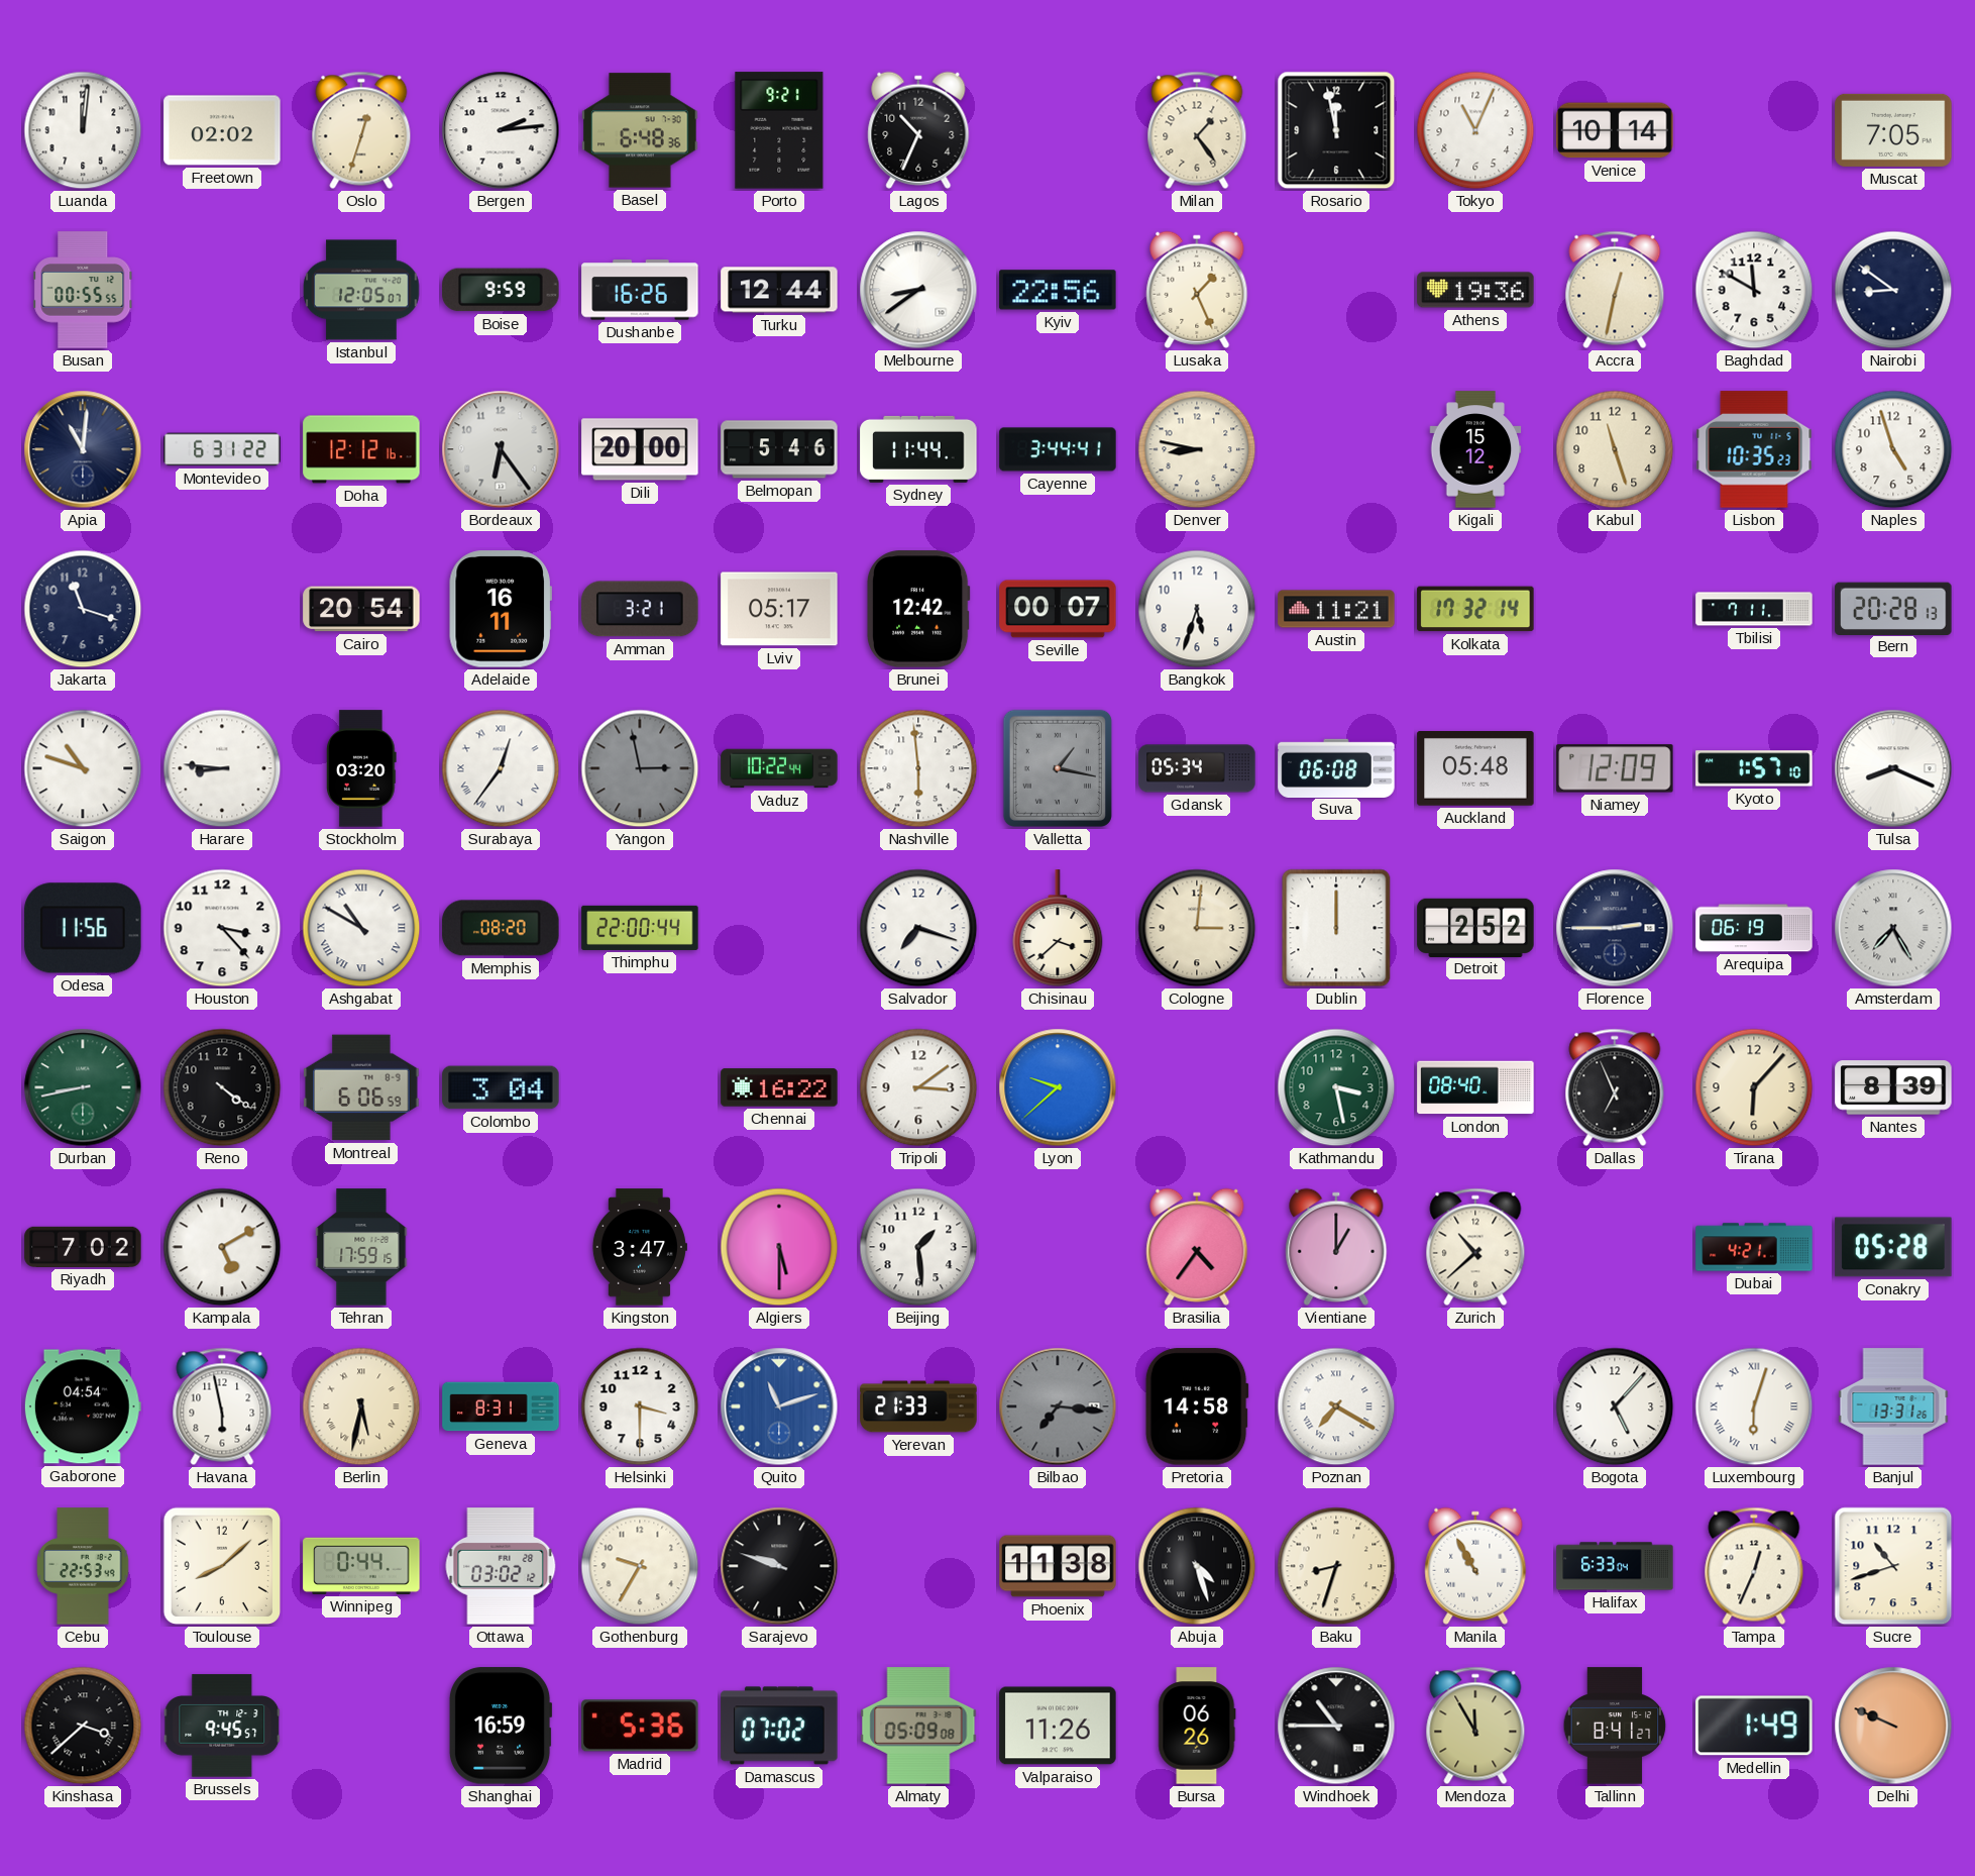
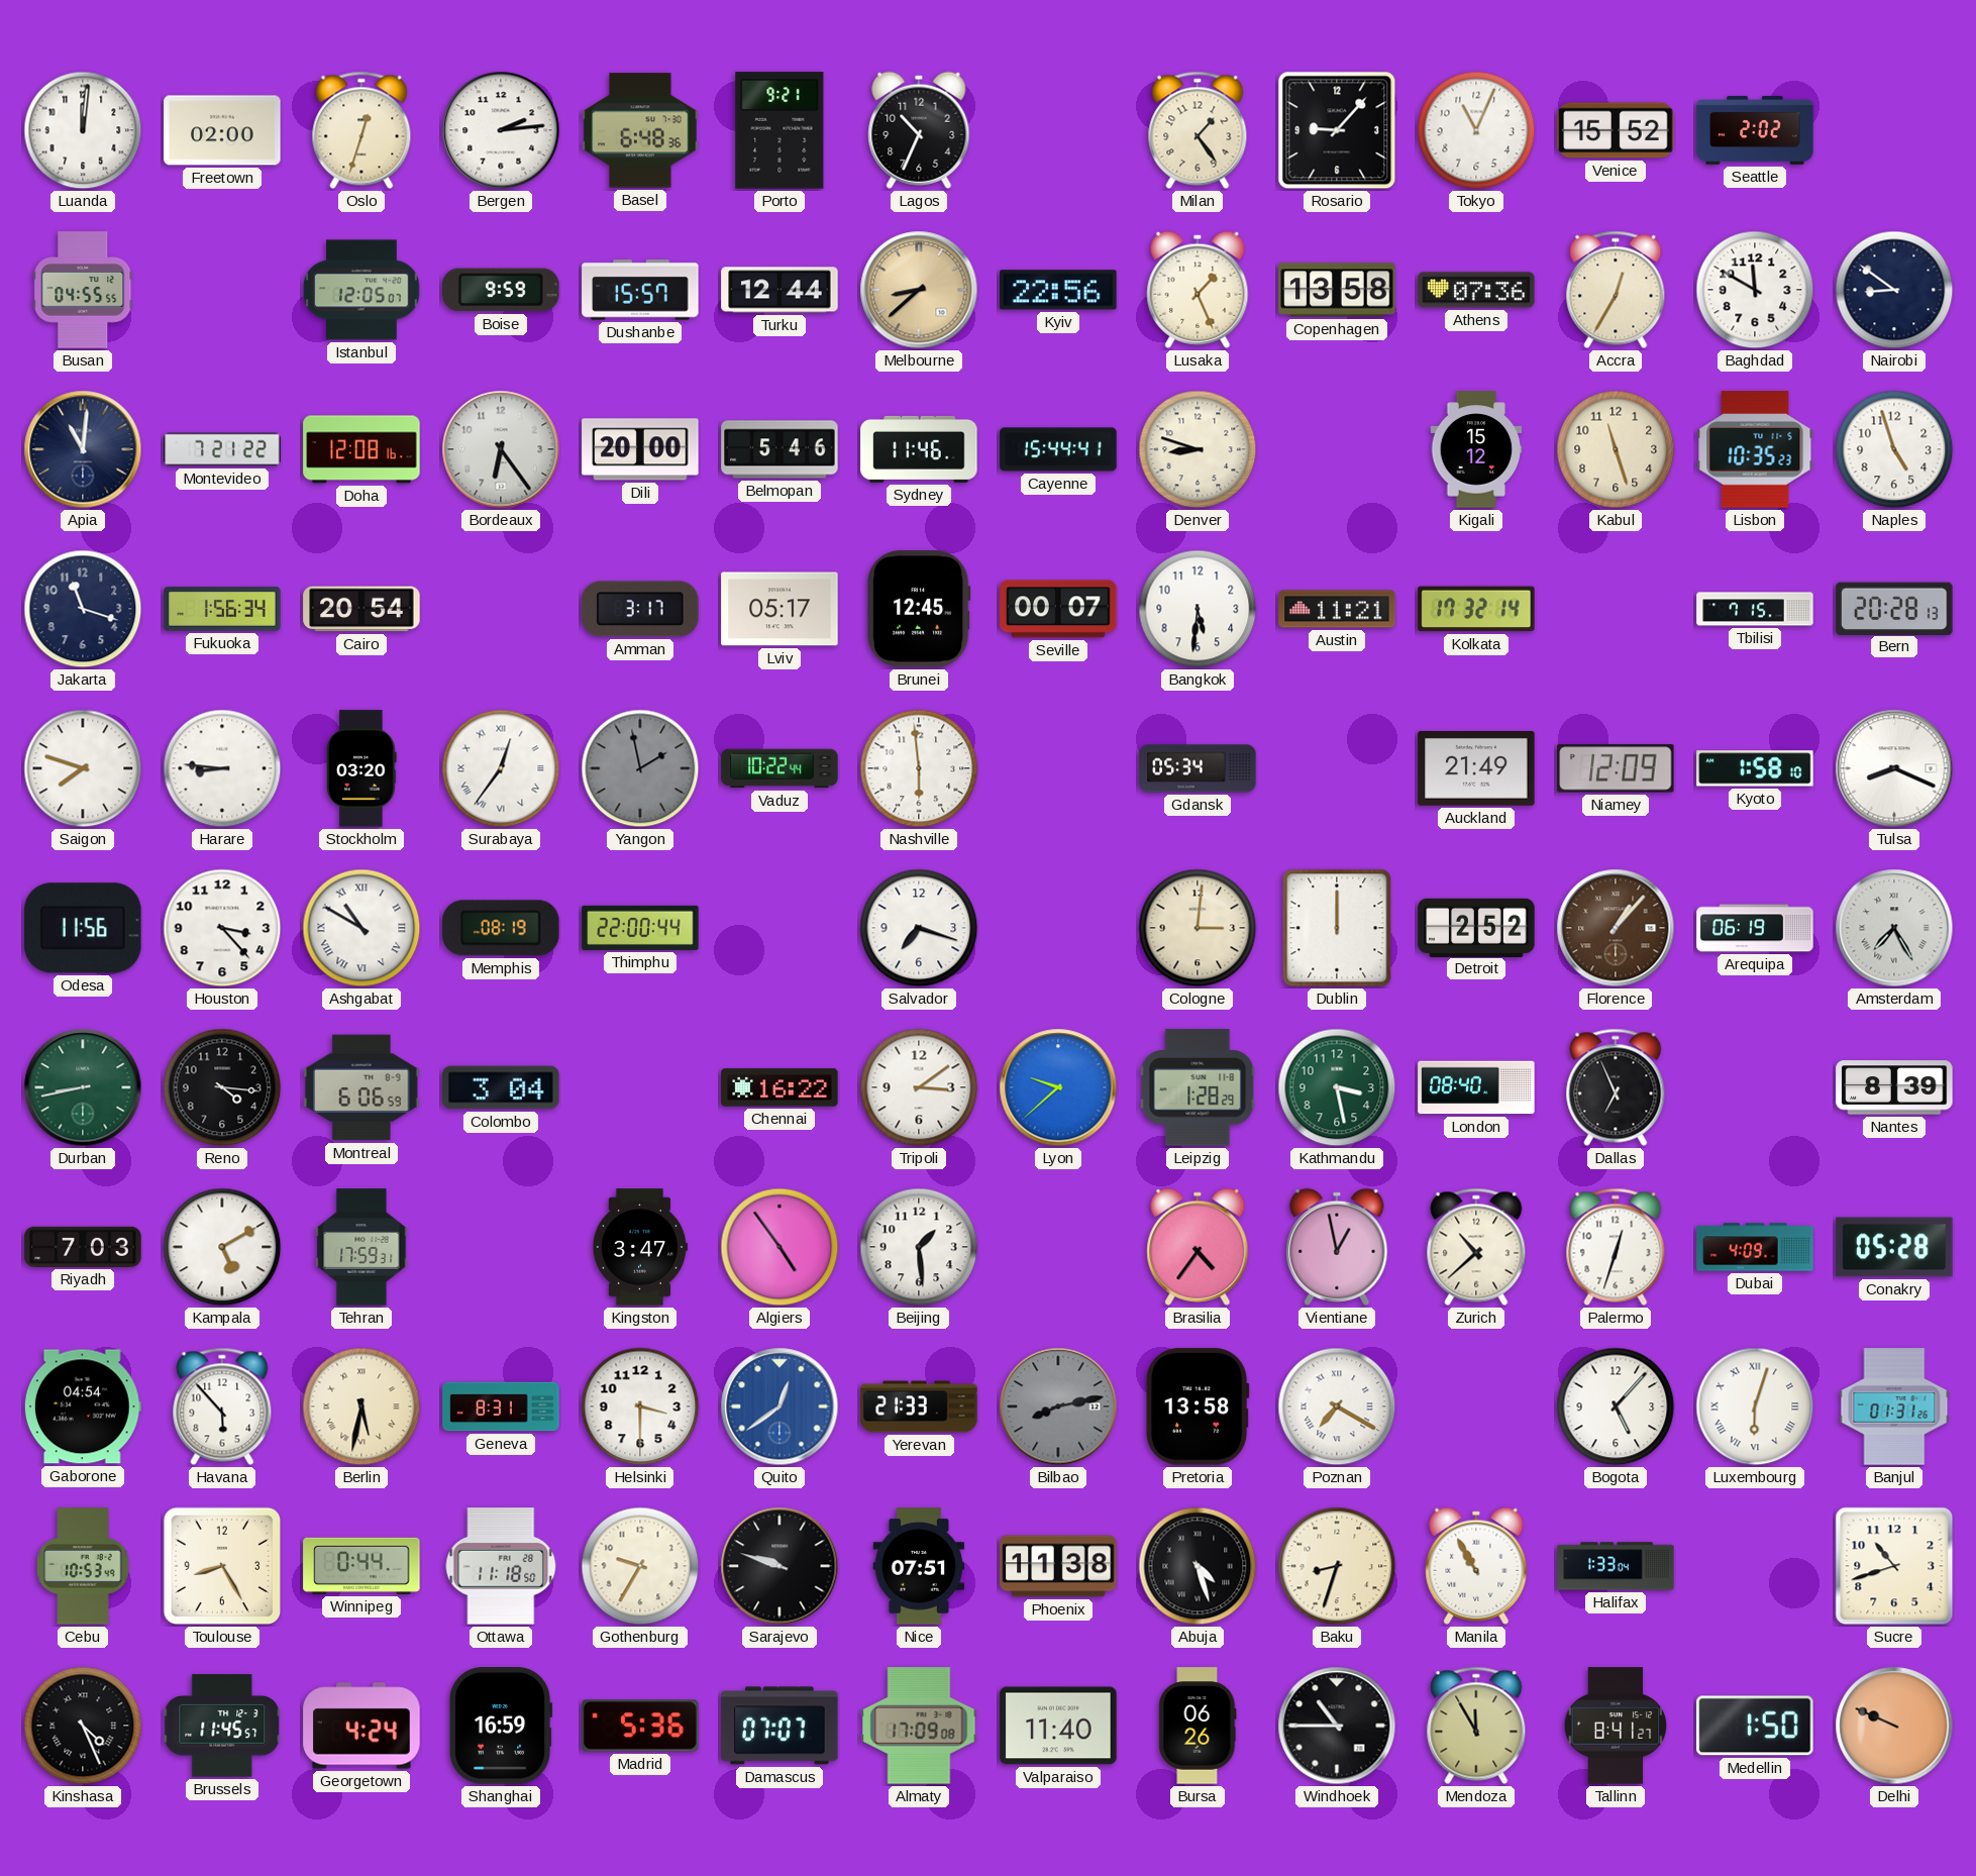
Freetown: 02:02 -> 02:00
Rosario: 11:58 -> 9:07
Venice: 10:14 -> 15:52
Seattle: none -> 2:02
Muscat: 7:05 -> none
Busan: 00:55 -> 04:55
Dushanbe: 16:26 -> 15:57
Melbourne: 8:39 -> 8:38
Melbourne dial: white -> champagne
Copenhagen: none -> 13:58
Athens: 19:36 -> 07:36
Accra: 12:32 -> 12:35
Montevideo: 6:31 -> 7:21
Doha: 12:12 -> 12:08
Sydney: 11:44 -> 11:46
Cayenne: 3:44 -> 15:44
Denver: 8:47 -> 8:48
Fukuoka: none -> 1:56
Adelaide: 16:11 -> none
Amman: 3:21 -> 3:17
Brunei: 12:42 -> 12:45
Bangkok: 5:33 -> 5:31
Tbilisi: 7:11 -> 7:15
Saigon: 10:48 -> 7:48
Yangon: 2:58 -> 1:58
Valletta: 1:17 -> none
Suva: 06:08 -> none
Auckland: 05:48 -> 21:49
Kyoto: 1:57 -> 1:58
Memphis: 08:20 -> 08:19
Chisinau: 3:38 -> none
Florence: 2:45 -> 1:07
Florence dial: navy -> brown
Reno: 4:21 -> 4:16
Leipzig: none -> 1:28
Tirana: 6:07 -> none
Riyadh: 7:02 -> 7:03
Tehran: 17:59:15 -> 17:59:31
Algiers: 5:30 -> 4:54
Vientiane: 1:00 -> 12:58
Palermo: none -> 12:33
Dubai: 4:21 -> 4:09
Havana: 5:58 -> 5:53
Quito: 11:12 -> 12:39
Bilbao: 7:16 -> 8:13
Pretoria: 14:58 -> 13:58
Banjul: 13:31 -> 01:31
Cebu: 22:53 -> 10:53
Toulouse: 8:08 -> 8:25
Ottawa: 03:02 -> 11:18
Nice: none -> 07:51
Halifax: 6:33 -> 1:33
Tampa: 12:34 -> none
Kinshasa: 3:38 -> 4:26
Brussels: 9:45 -> 11:45
Georgetown: none -> 4:24
Damascus: 07:02 -> 07:07
Almaty: 05:09 -> 17:09
Valparaiso: 11:26 -> 11:40
Medellin: 1:49 -> 1:50
